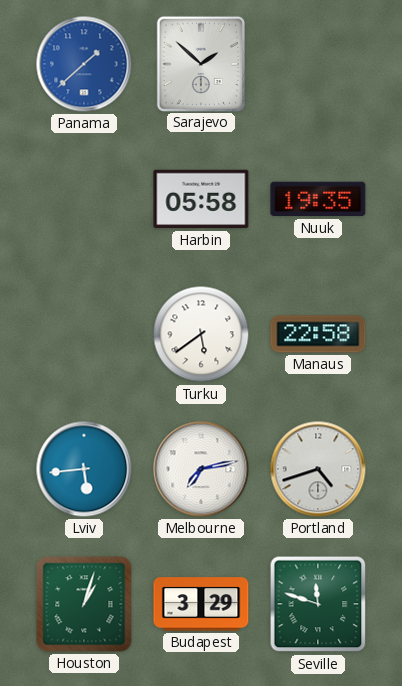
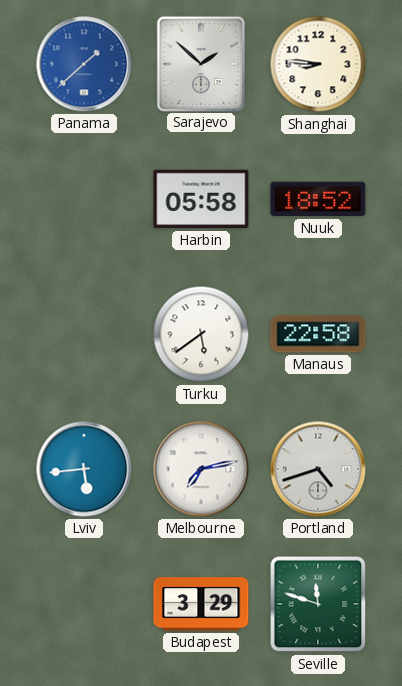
Shanghai: none -> 8:46
Nuuk: 19:35 -> 18:52
Houston: 1:03 -> none
